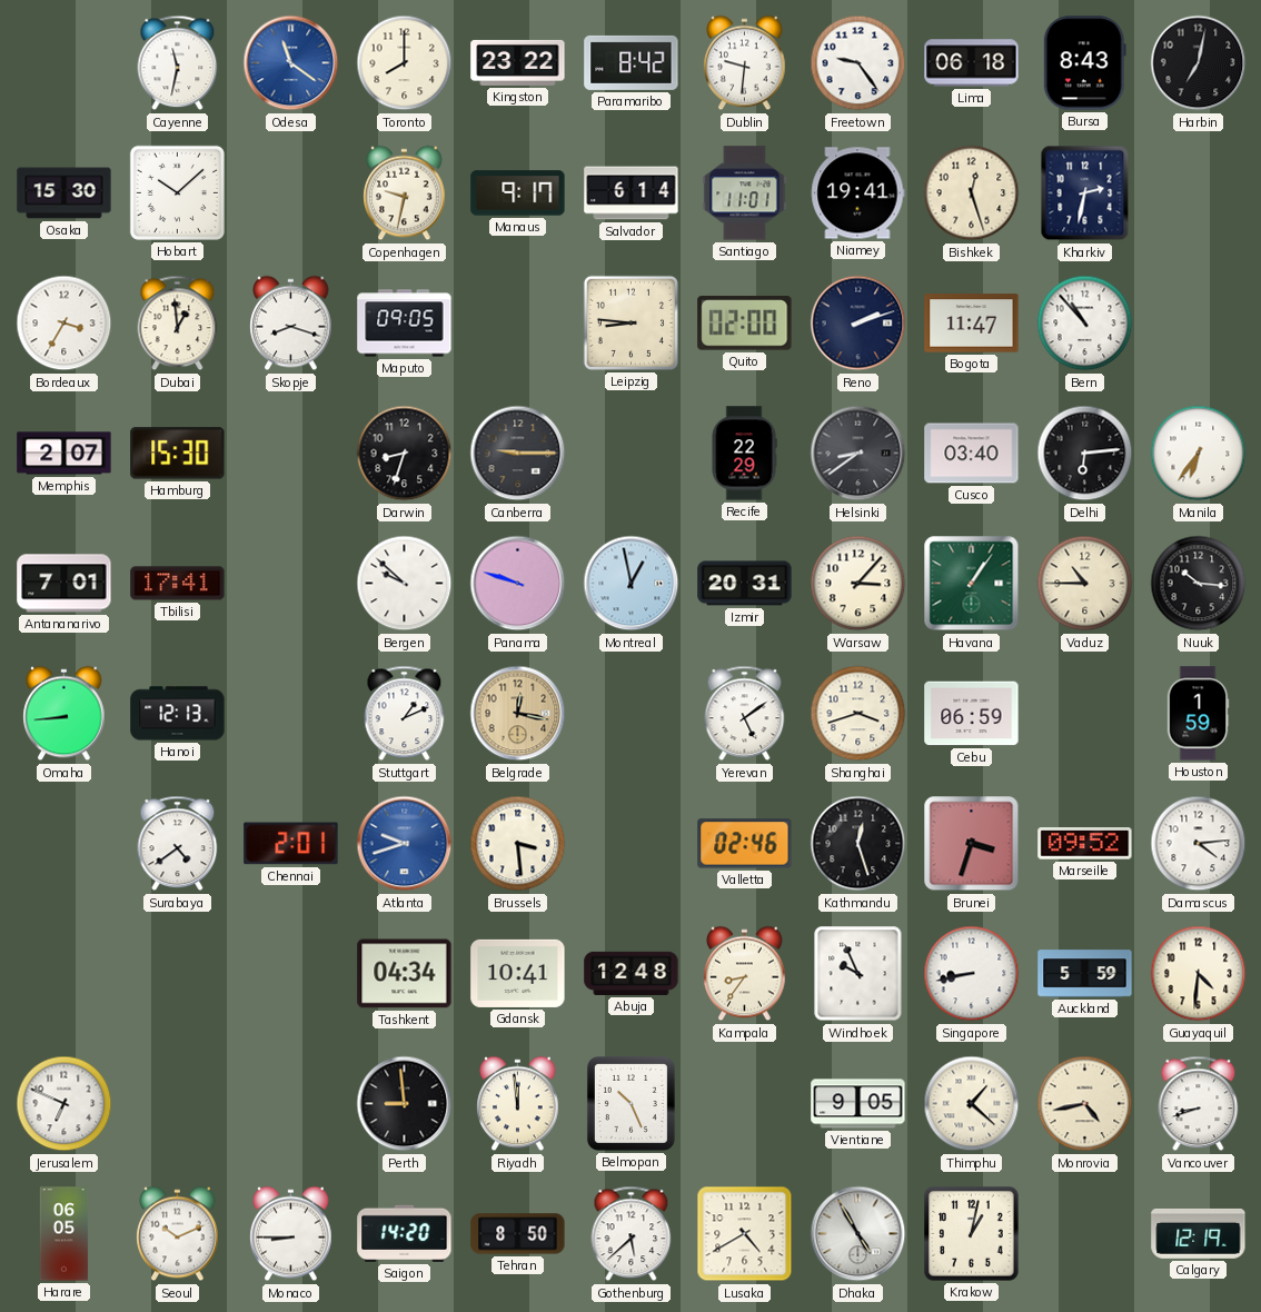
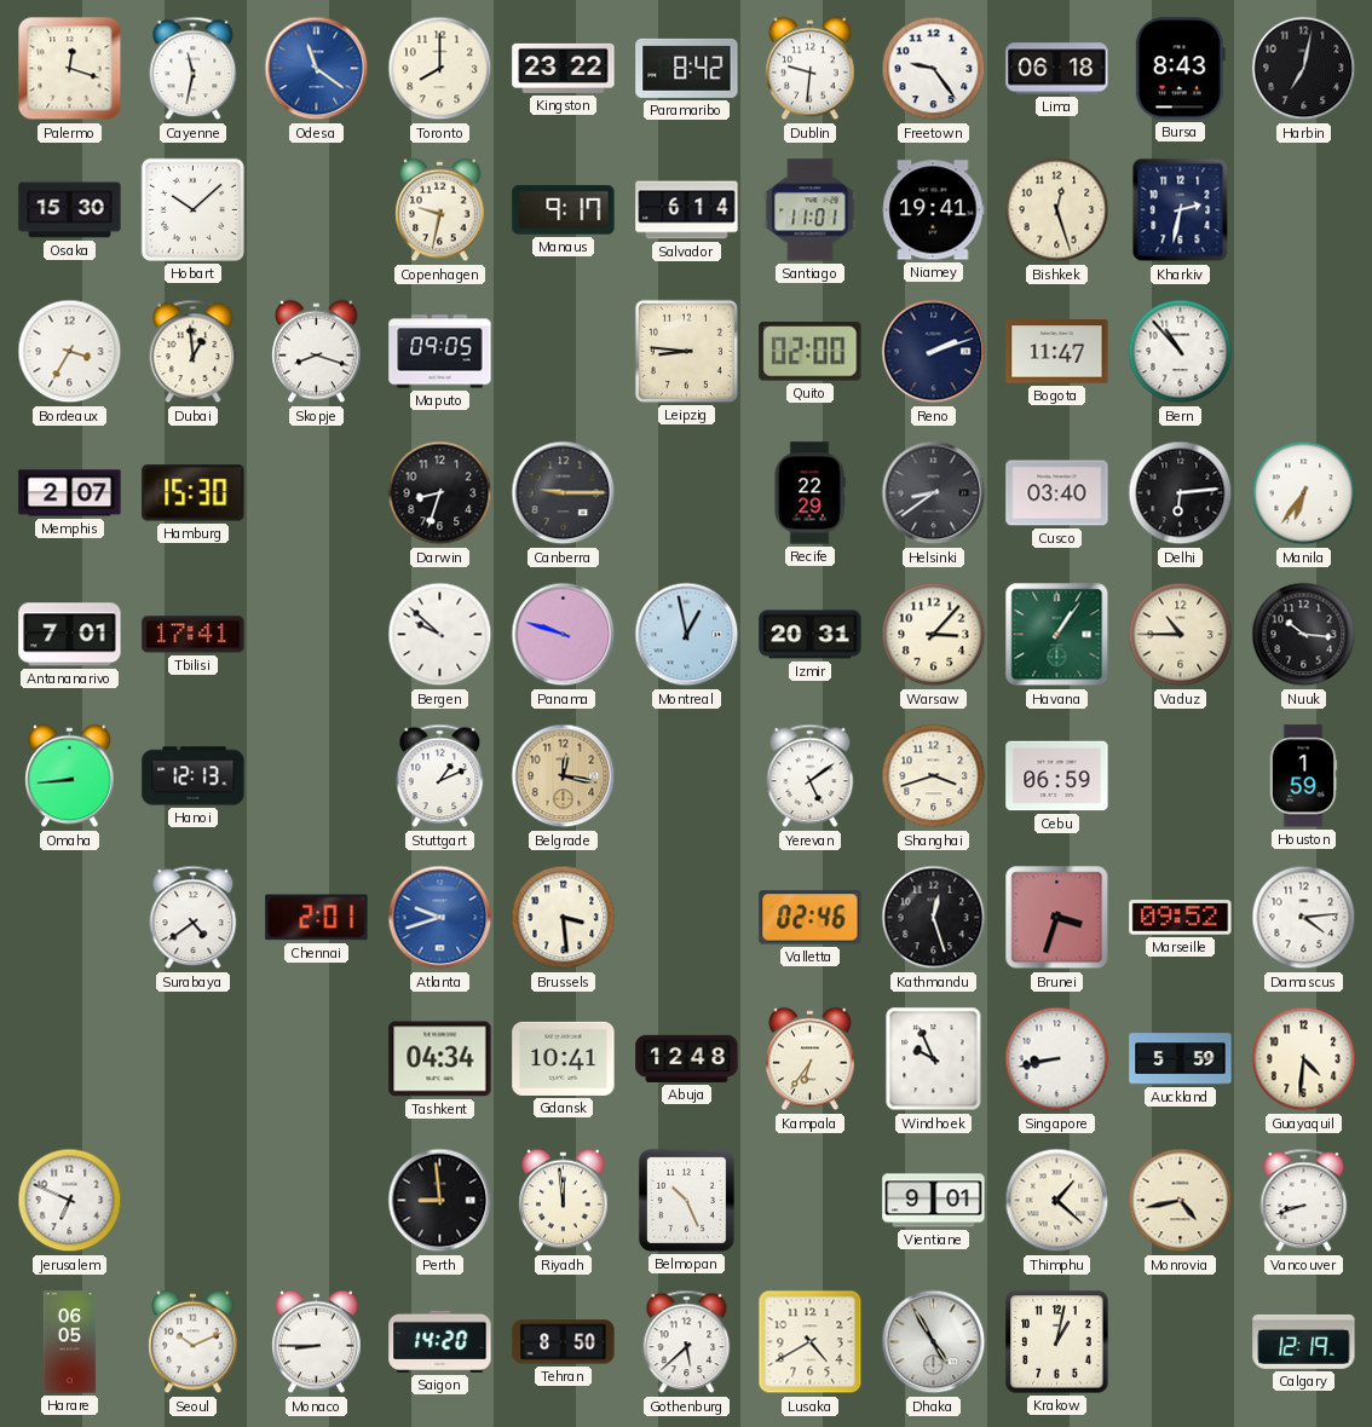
Palermo: none -> 12:18
Kampala: 8:36 -> 6:36
Vientiane: 9:05 -> 9:01
